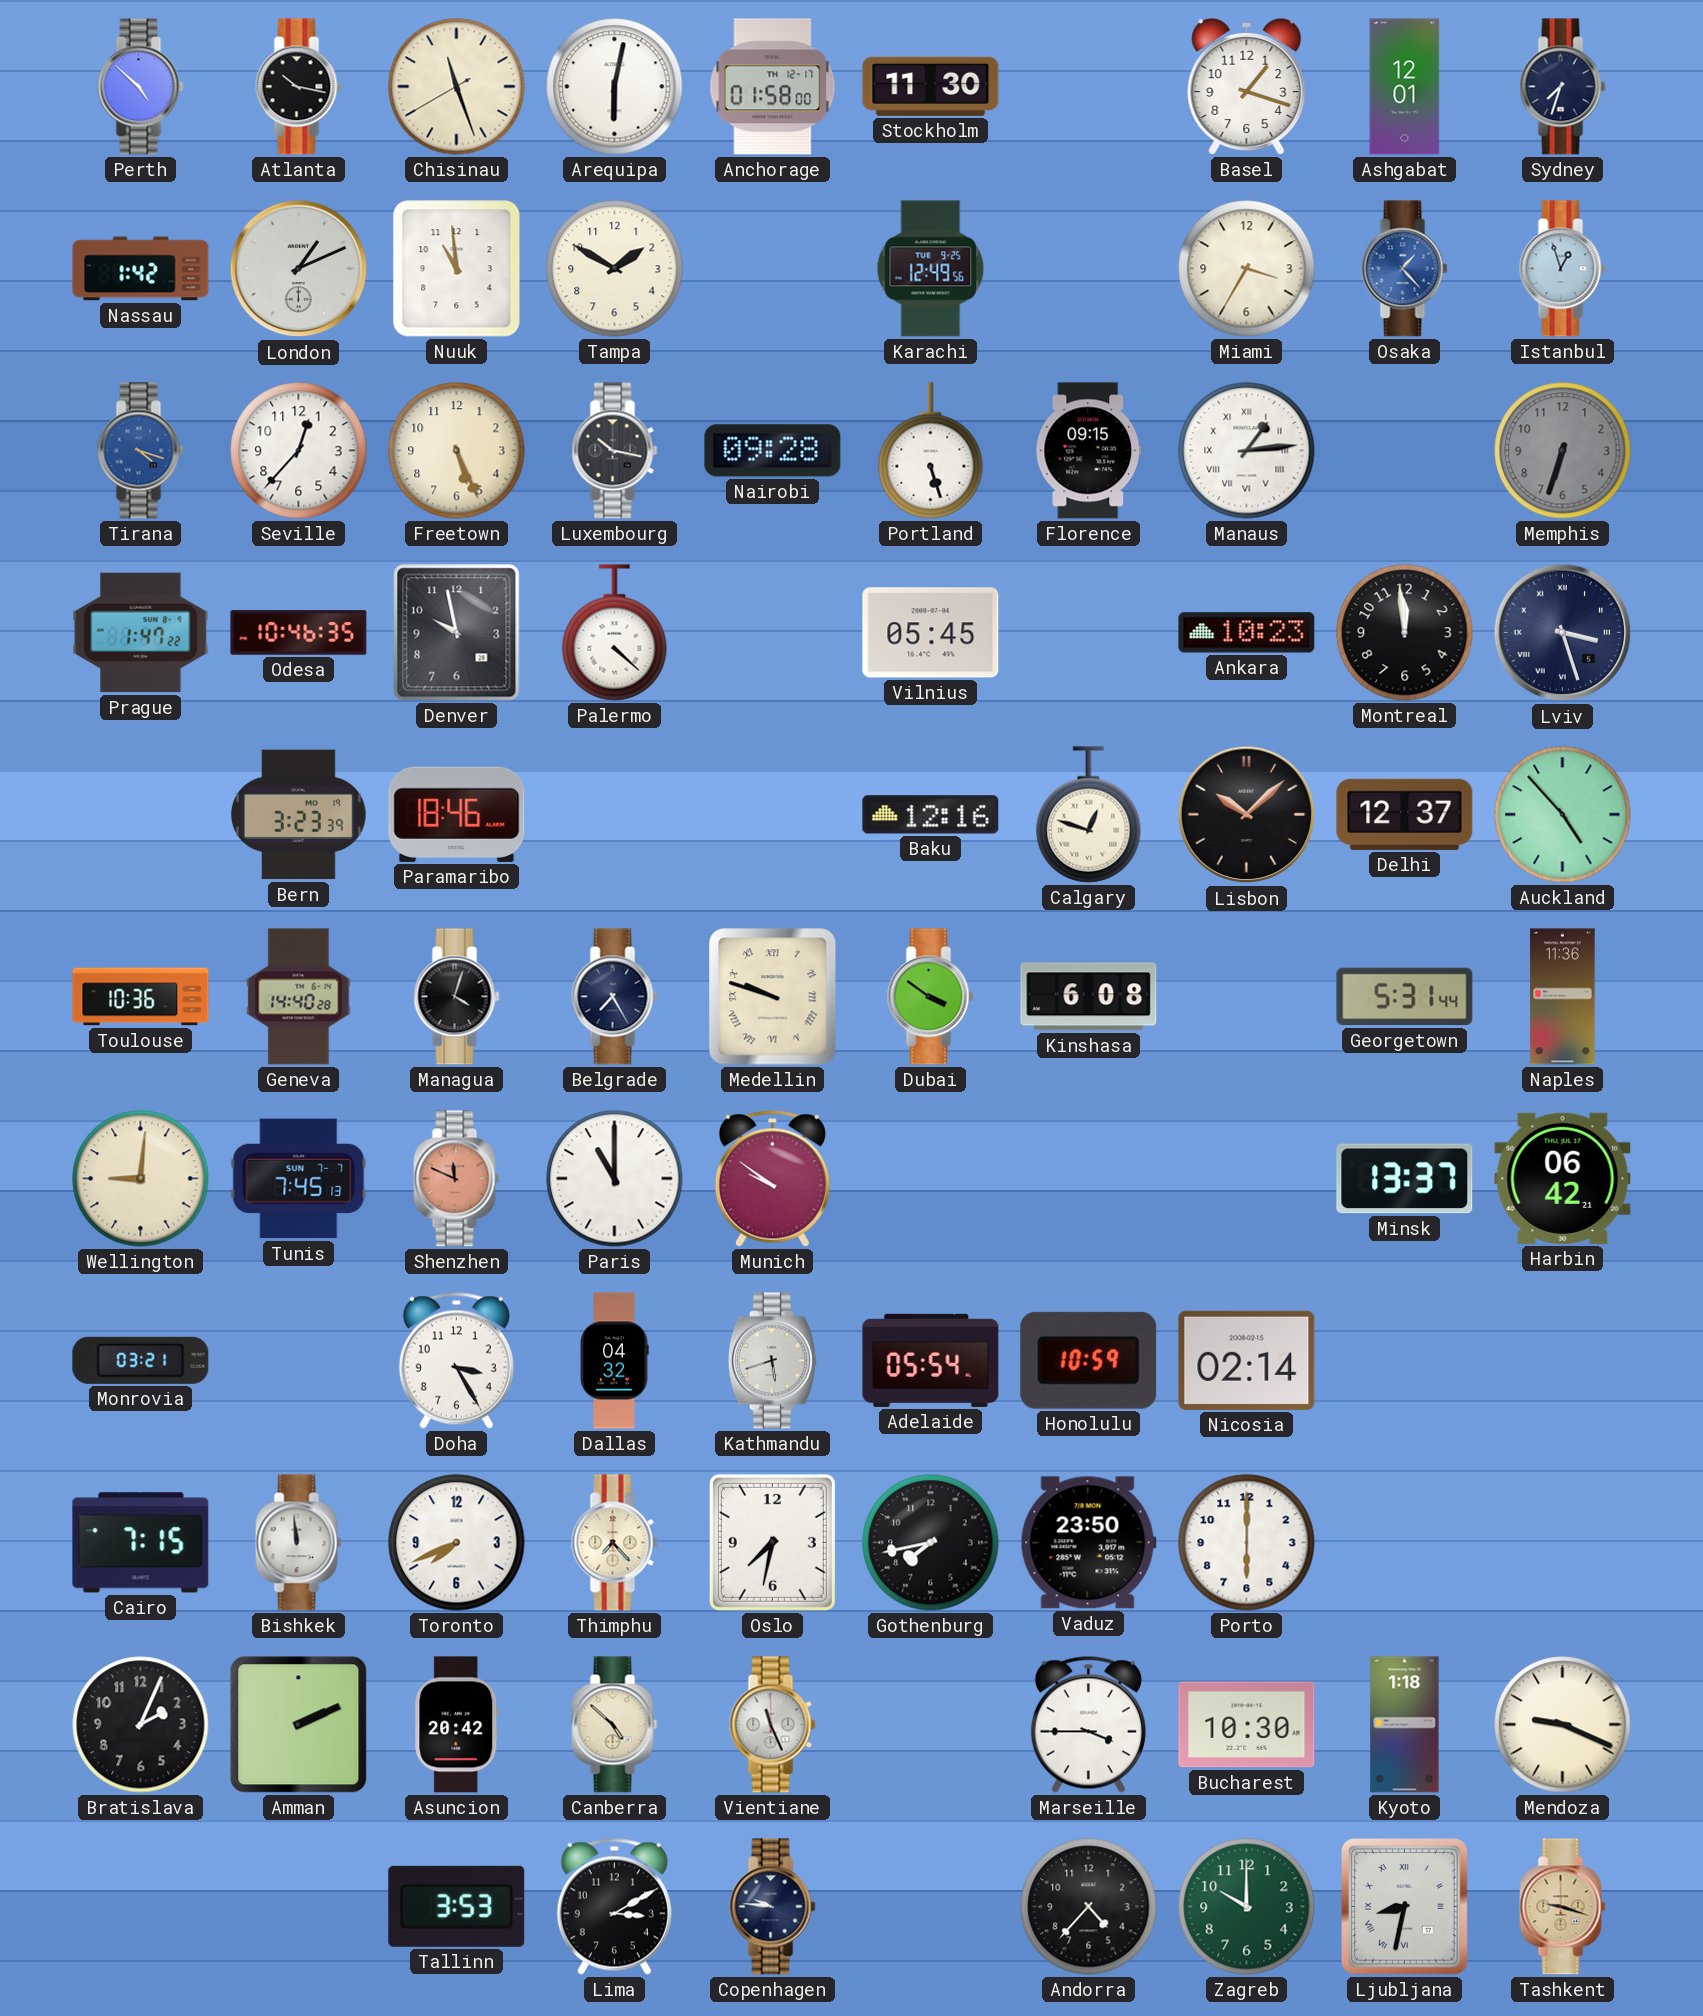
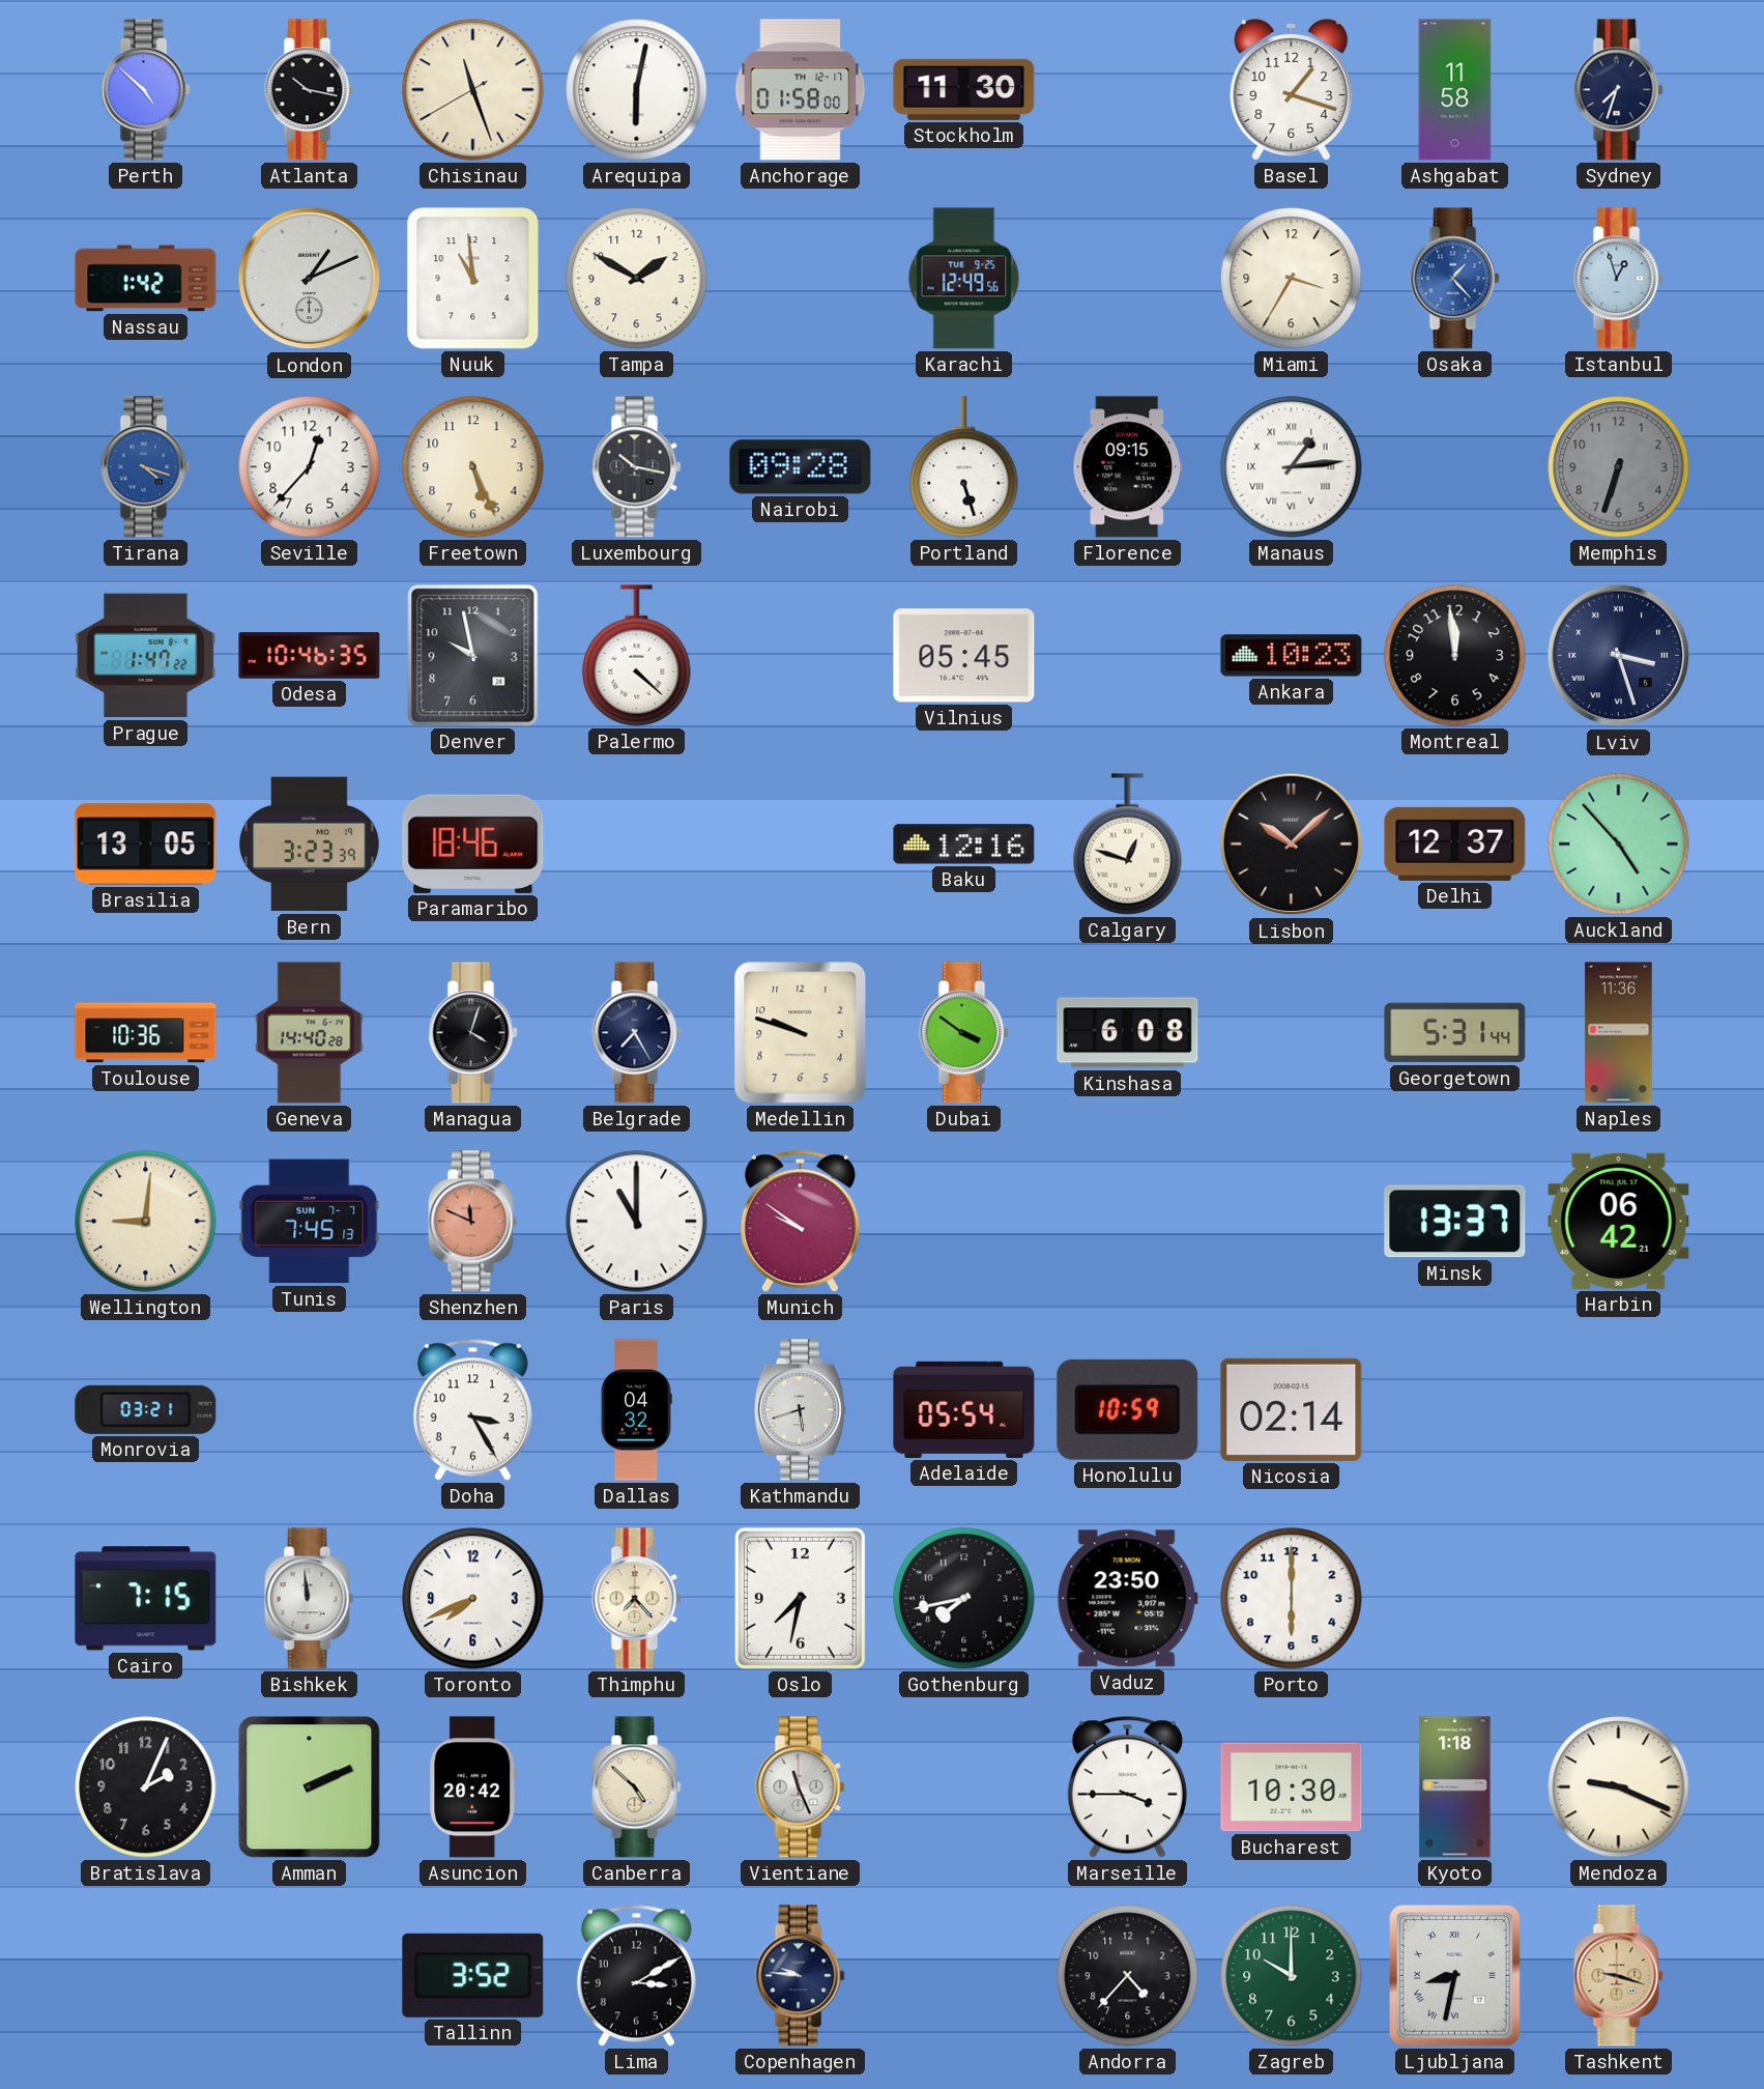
Ashgabat: 12:01 -> 11:58
Brasilia: none -> 13:05
Medellin numerals: Roman -> Arabic
Tallinn: 3:53 -> 3:52
